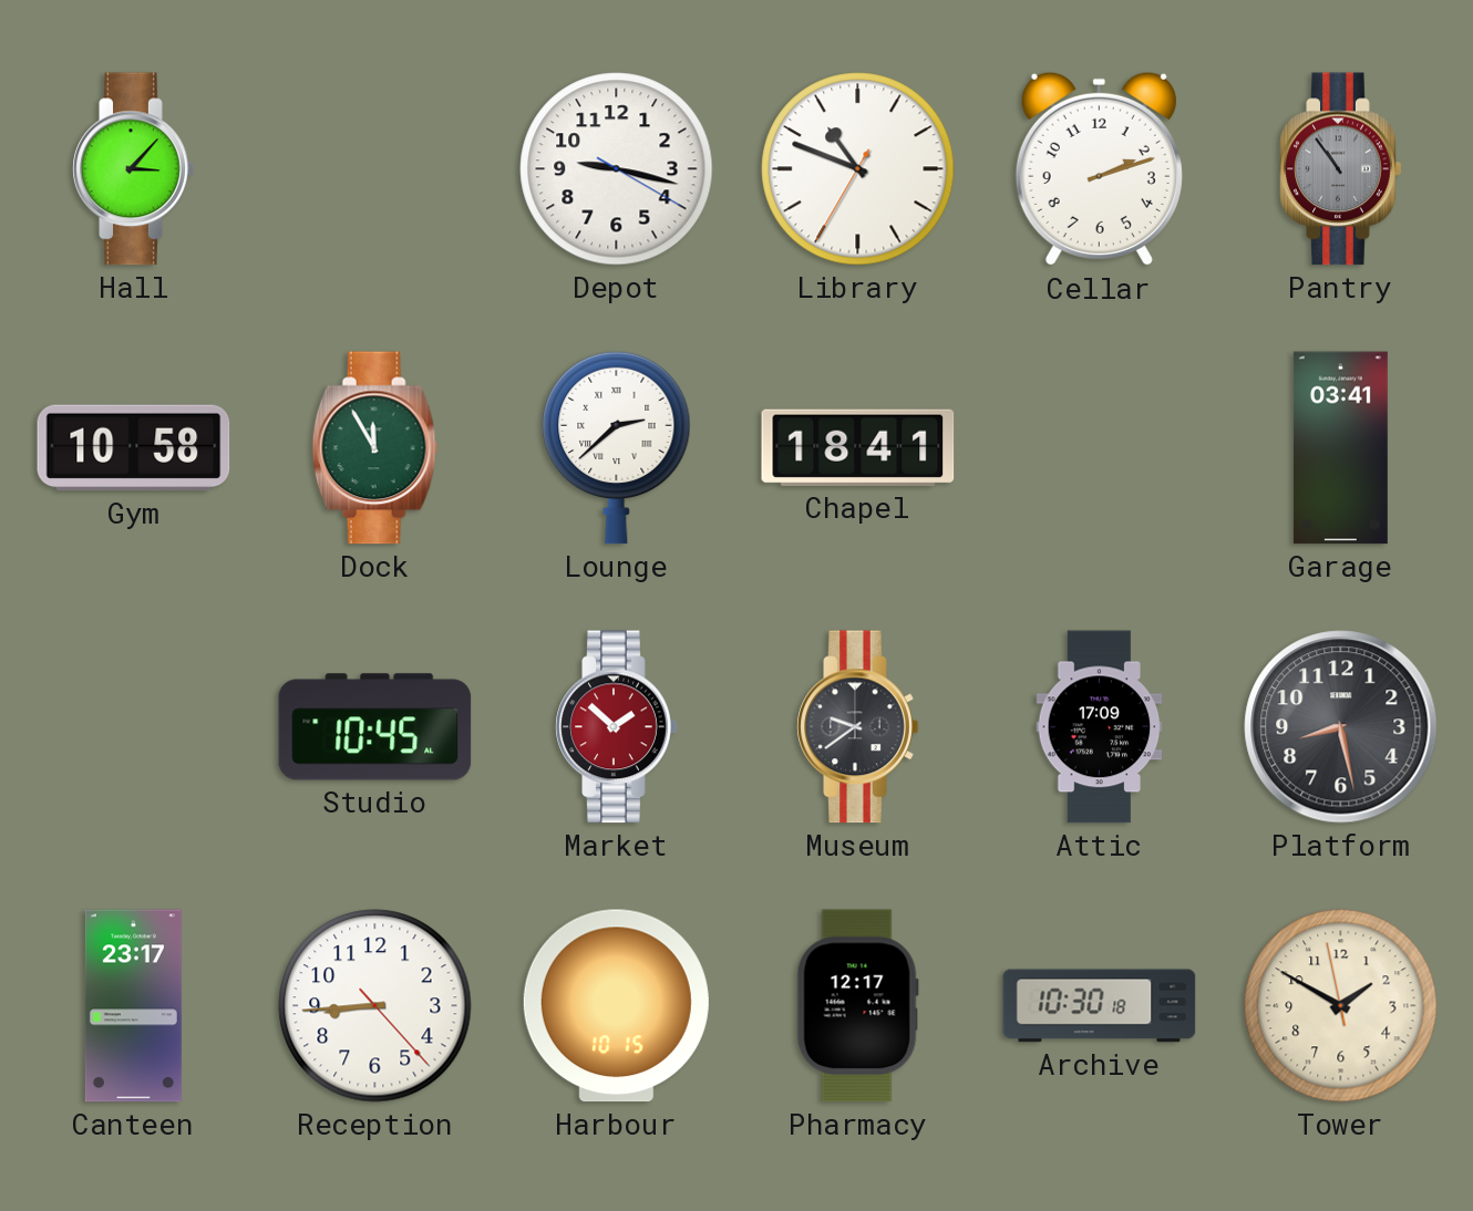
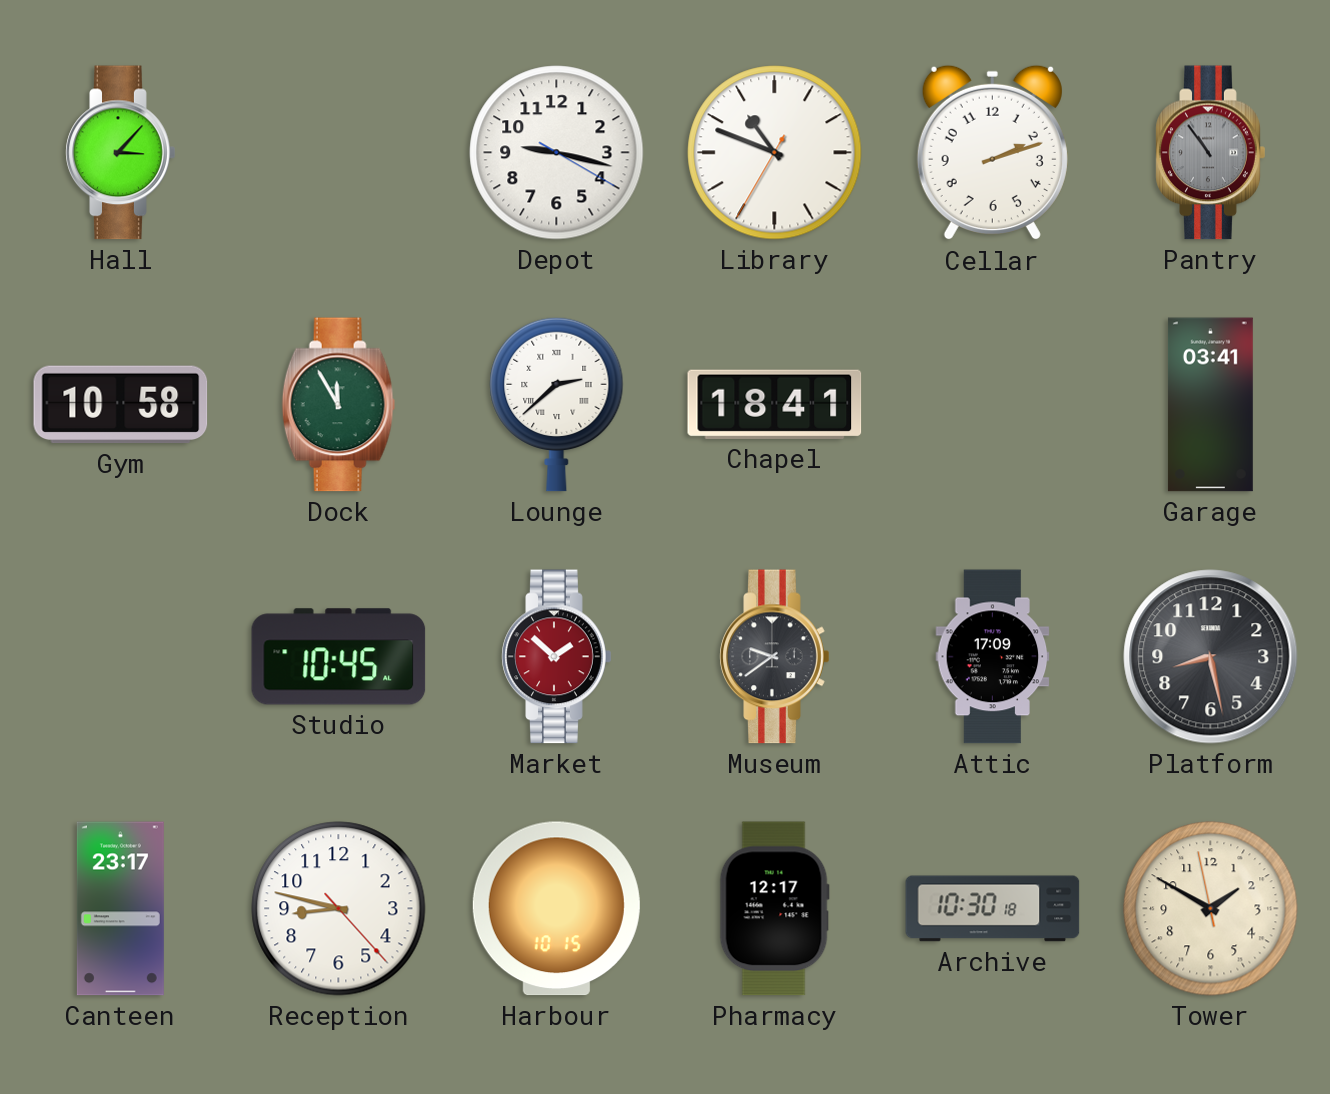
Reception: 8:44 -> 8:47
